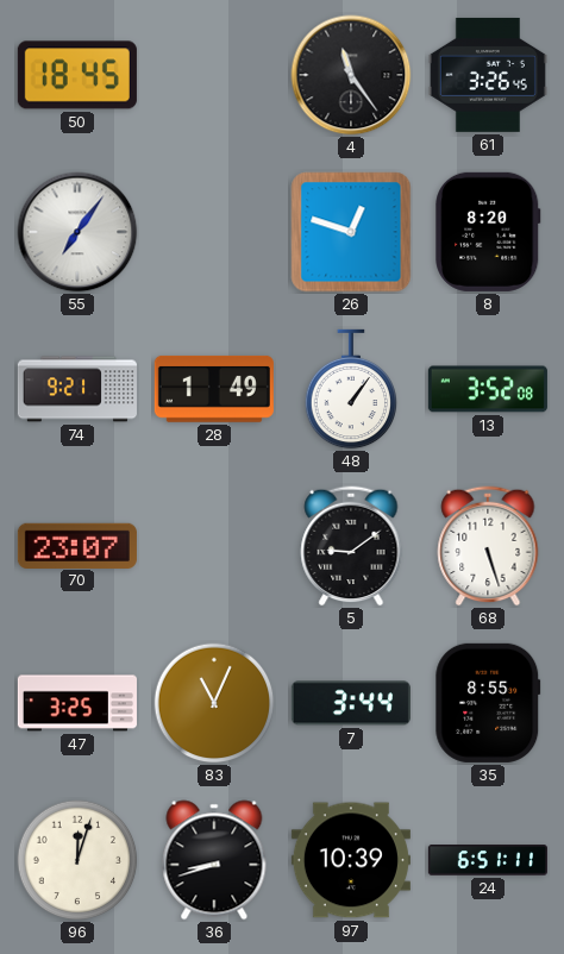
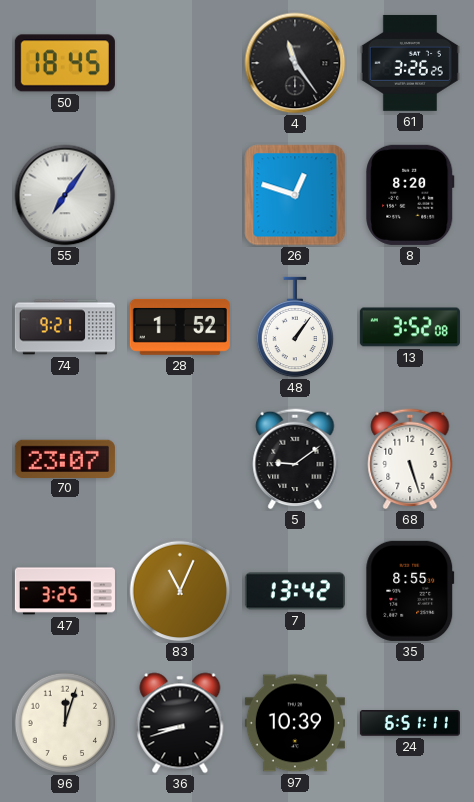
61: 3:26:45 -> 3:26:25
28: 1:49 -> 1:52
7: 3:44 -> 13:42
